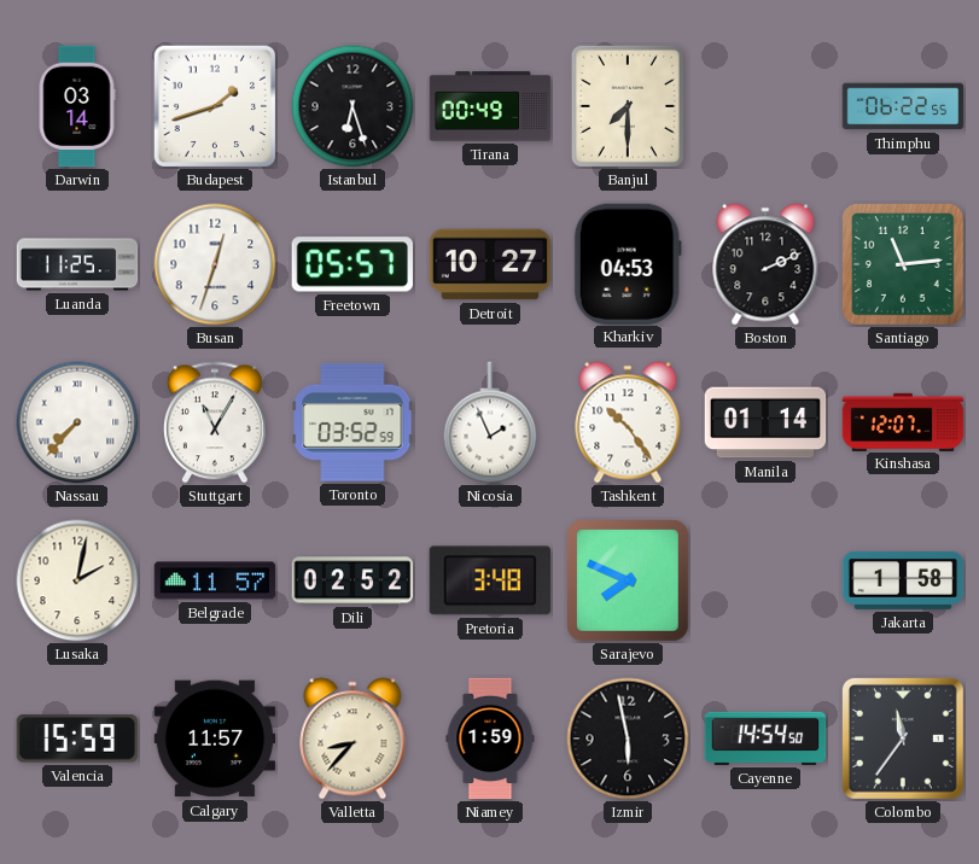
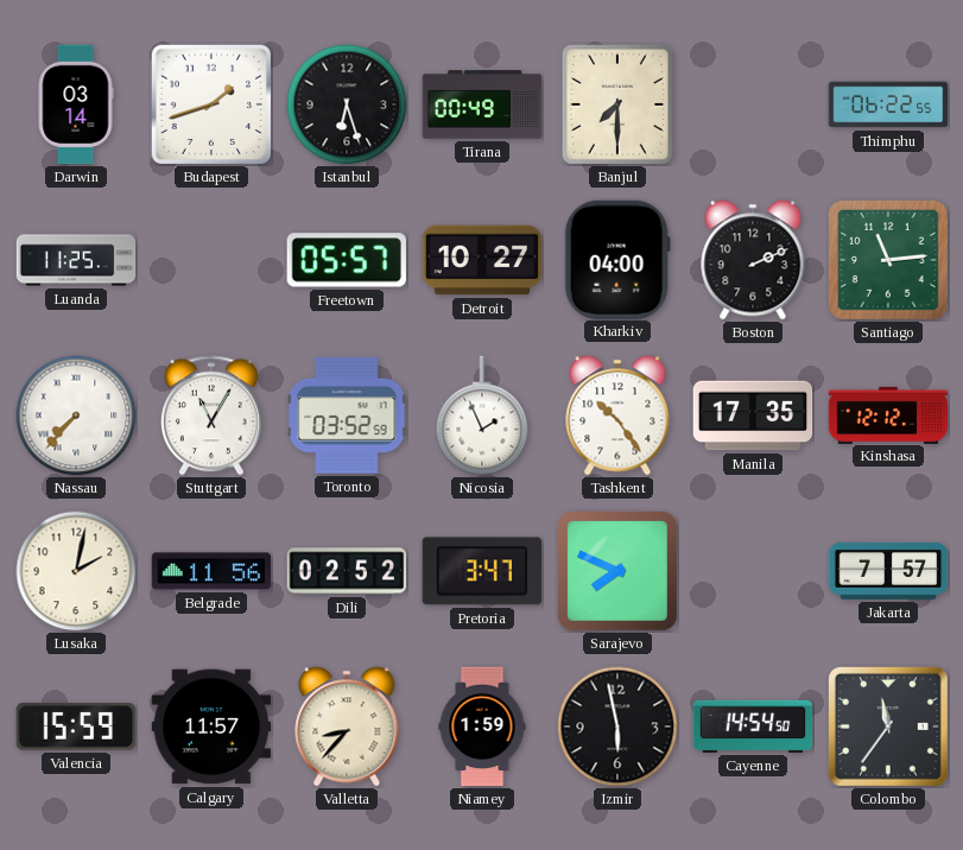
Busan: 12:33 -> none
Kharkiv: 04:53 -> 04:00
Manila: 01:14 -> 17:35
Kinshasa: 12:07 -> 12:12
Belgrade: 11:57 -> 11:56
Pretoria: 3:48 -> 3:47
Jakarta: 1:58 -> 7:57
